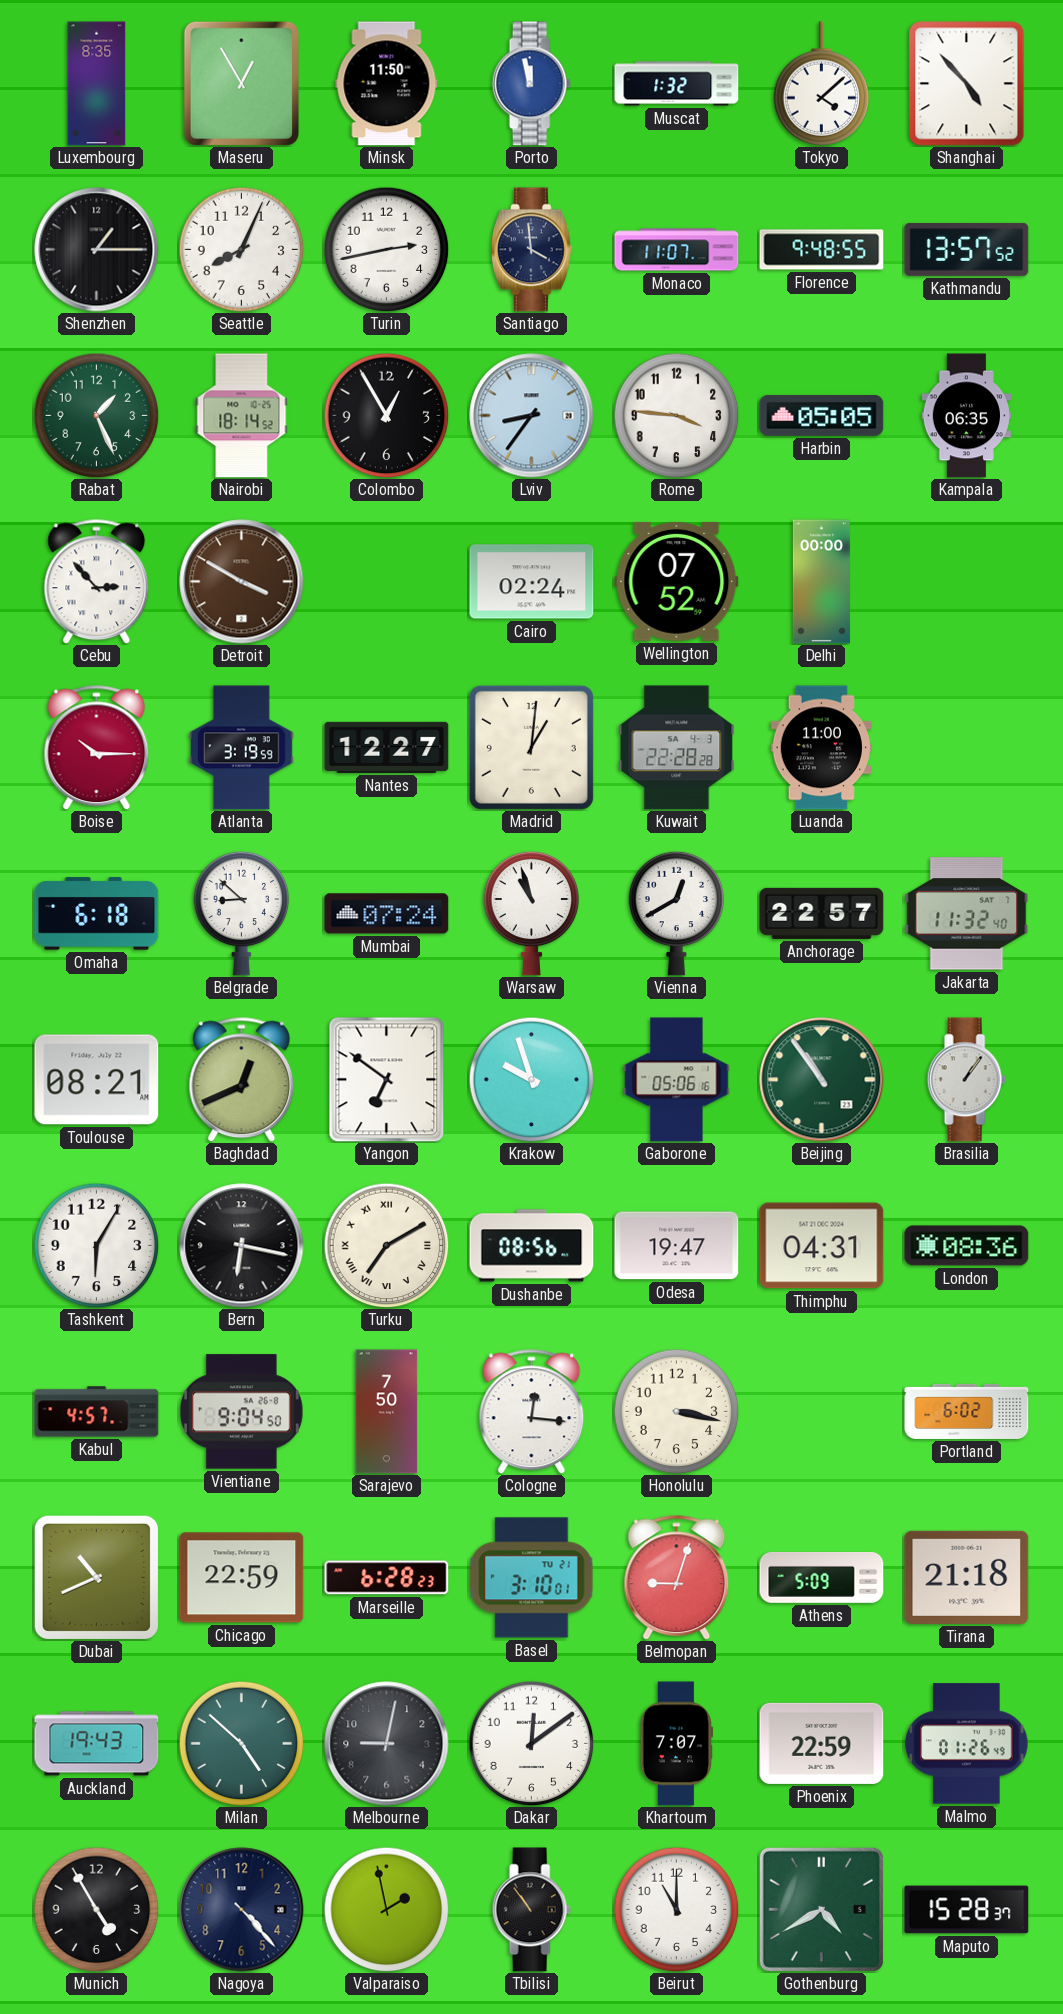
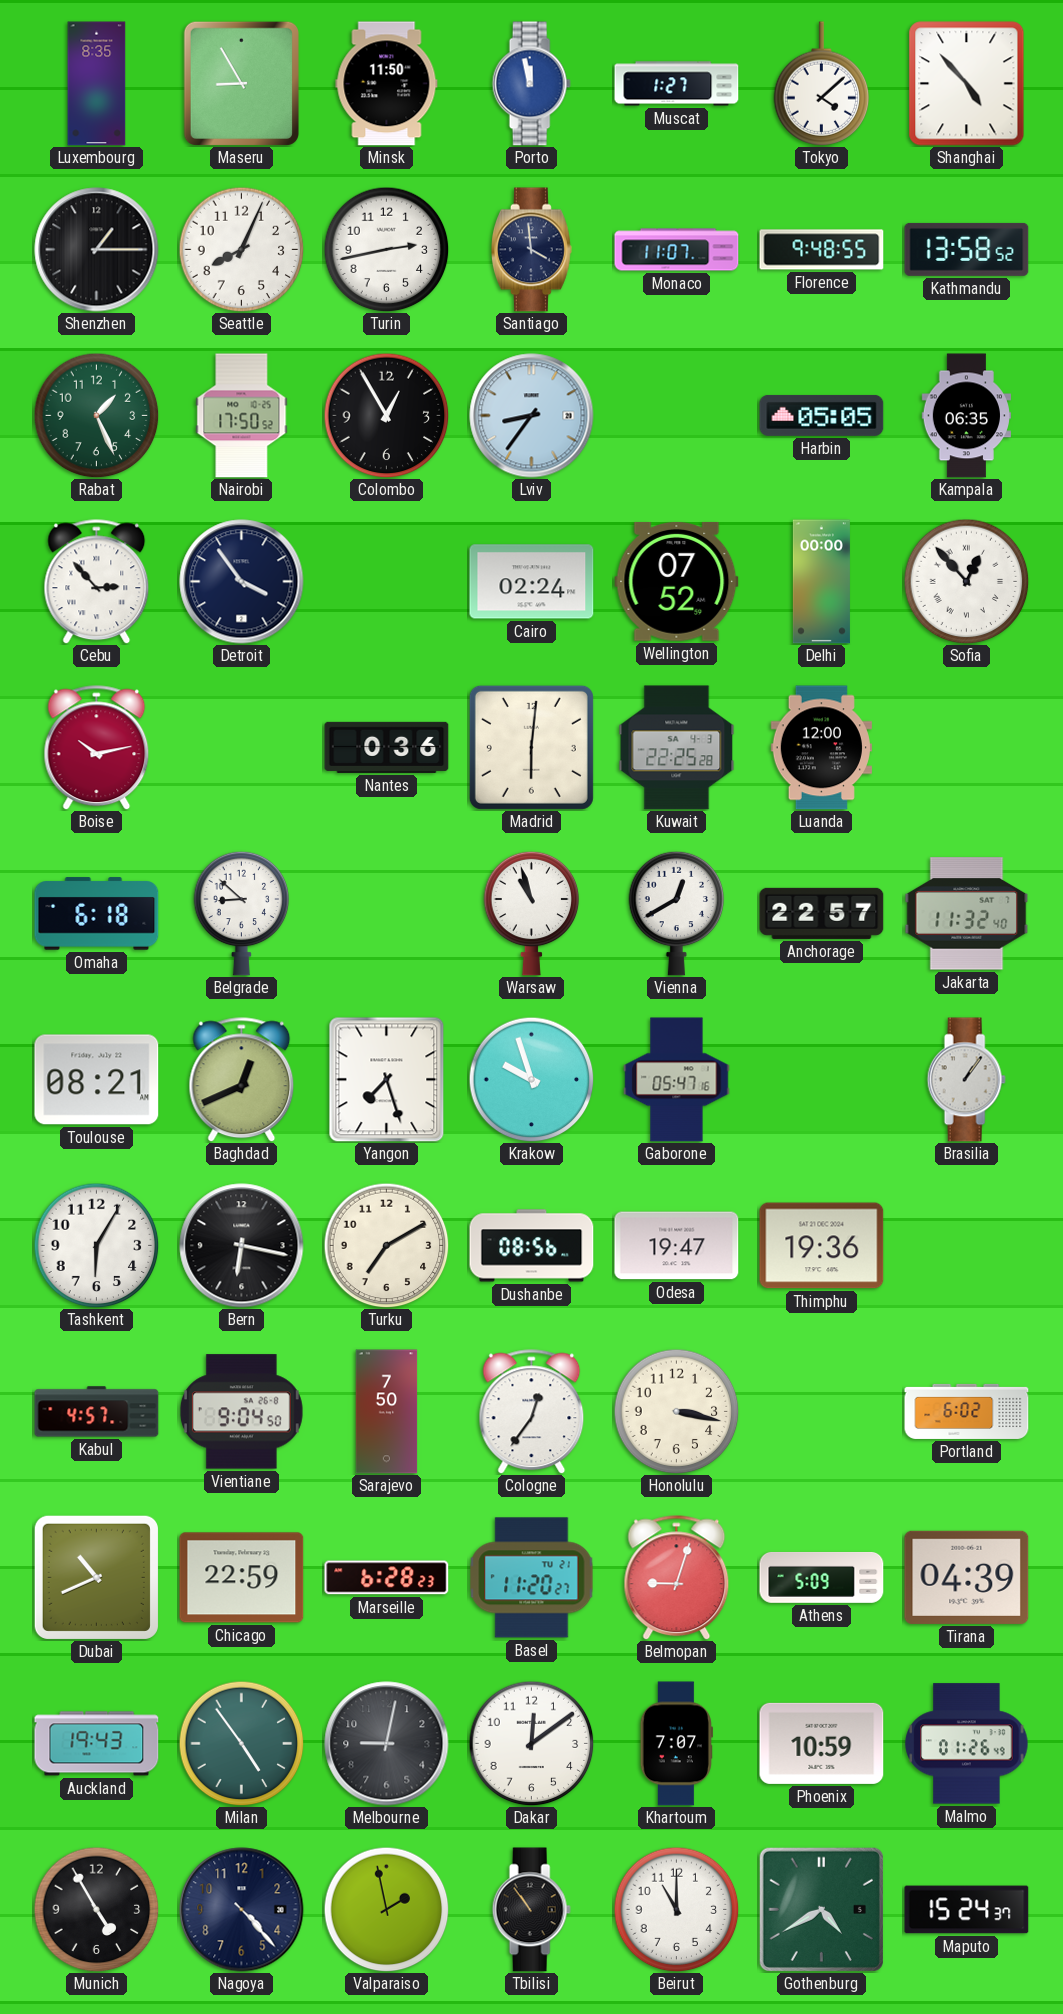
Maseru: 12:55 -> 8:55
Muscat: 1:32 -> 1:27
Kathmandu: 13:57 -> 13:58
Nairobi: 18:14 -> 17:50
Rome: 3:46 -> none
Detroit: 3:50 -> 3:54
Detroit dial: brown -> navy
Sofia: none -> 12:53
Boise: 10:15 -> 10:13
Atlanta: 3:19 -> none
Nantes: 12:27 -> 0:36
Madrid: 1:01 -> 6:01
Kuwait: 22:28 -> 22:25
Luanda: 11:00 -> 12:00
Mumbai: 07:24 -> none
Yangon: 6:51 -> 7:27
Gaborone: 05:06 -> 05:47
Beijing: 10:54 -> none
Turku numerals: Roman -> Arabic
Thimphu: 04:31 -> 19:36
London: 08:36 -> none
Cologne: 12:16 -> 12:36
Basel: 3:10 -> 11:20
Tirana: 21:18 -> 04:39
Milan: 4:52 -> 4:54
Phoenix: 22:59 -> 10:59
Maputo: 15:28 -> 15:24
